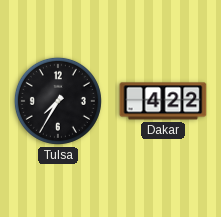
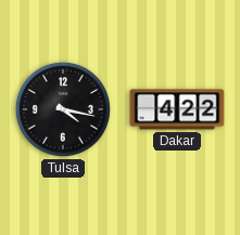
Tulsa: 7:35 -> 4:17
